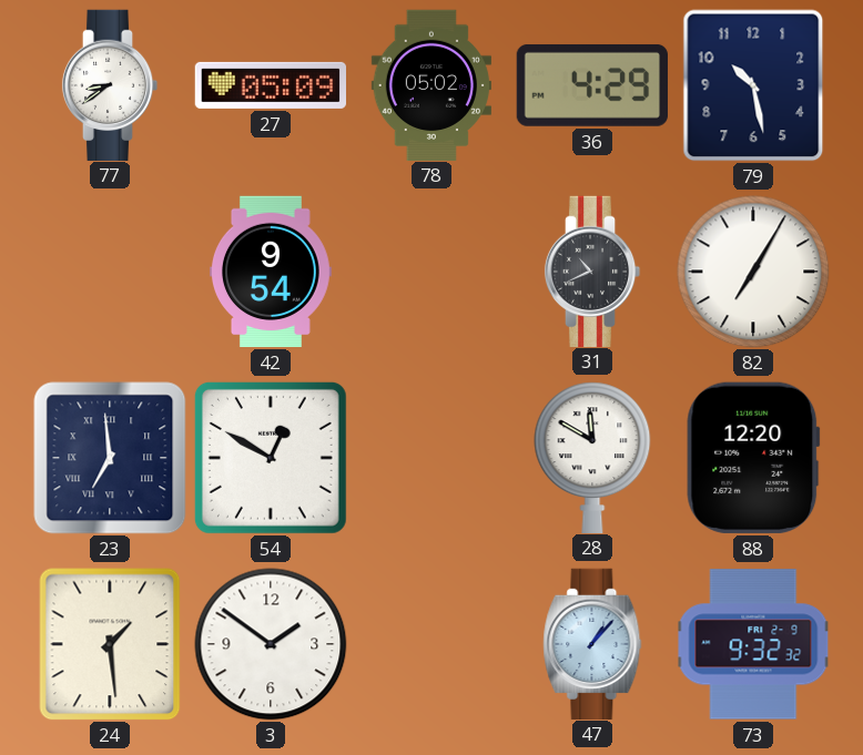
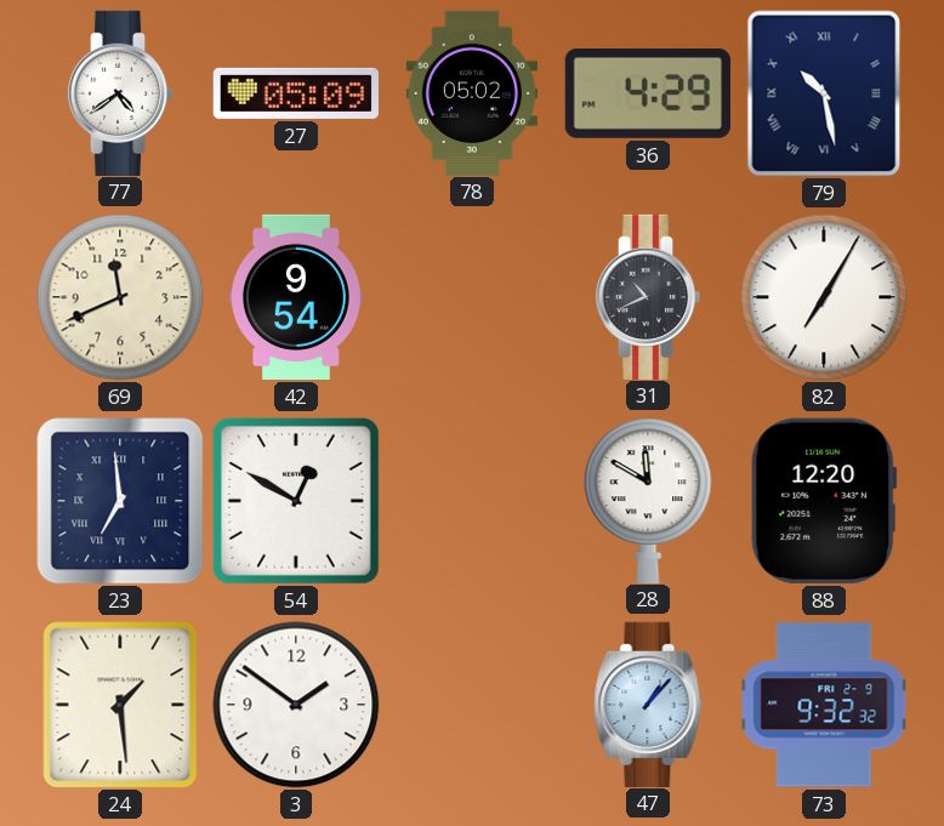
77: 8:39 -> 4:39
79 numerals: Arabic -> Roman
69: none -> 11:41
